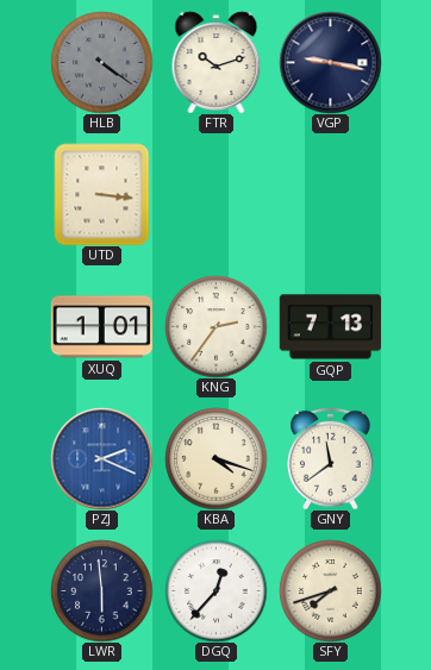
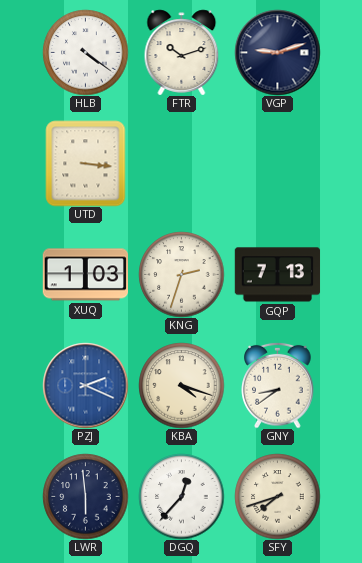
HLB dial: grey -> white
VGP: 9:17 -> 9:12
XUQ: 1:01 -> 1:03
KNG: 2:36 -> 2:33
GNY: 11:39 -> 8:39
